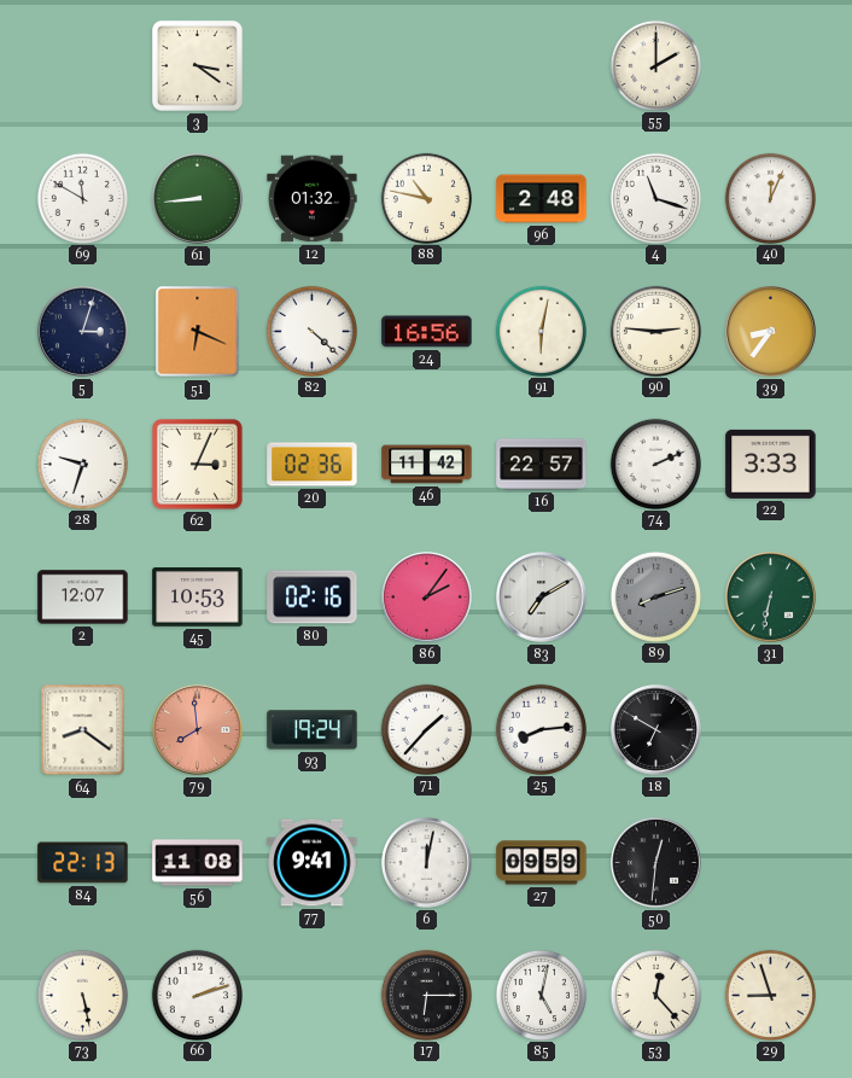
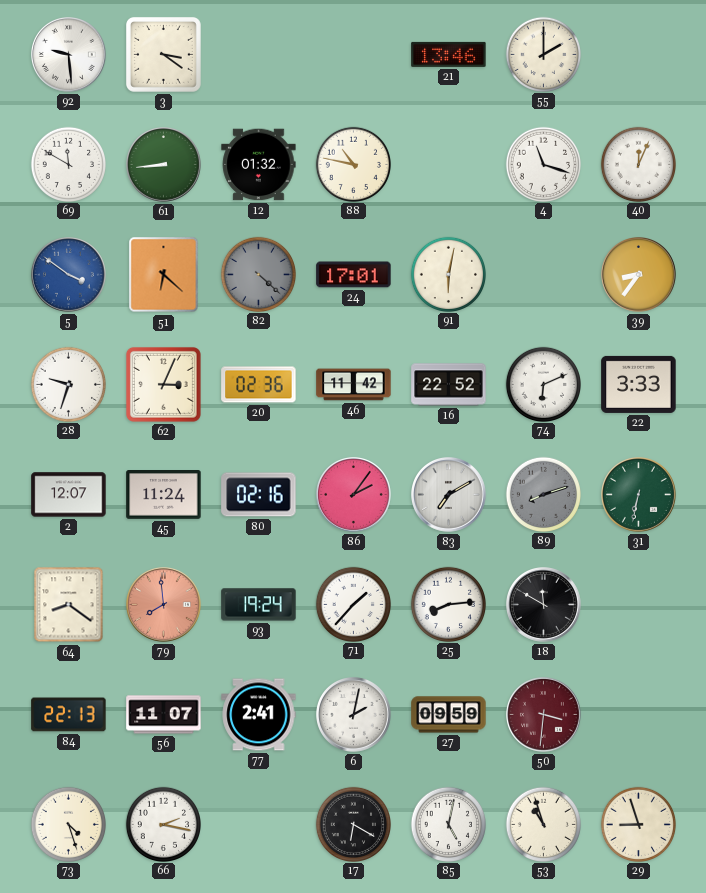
92: none -> 9:29
21: none -> 13:46
96: 2:48 -> none
5: 3:03 -> 3:51
5 dial: navy -> blue
51: 6:19 -> 6:22
82 dial: white -> grey
24: 16:56 -> 17:01
90: 2:46 -> none
16: 22:57 -> 22:52
74: 2:11 -> 6:11
45: 10:53 -> 11:24
18: 6:50 -> 11:50
56: 11:08 -> 11:07
77: 9:41 -> 2:41
6: 12:02 -> 2:02
50: 12:31 -> 3:31
50 dial: black -> burgundy
73: 5:28 -> 4:27
66: 2:12 -> 2:17
17: 6:15 -> 6:20
53: 12:23 -> 10:57
